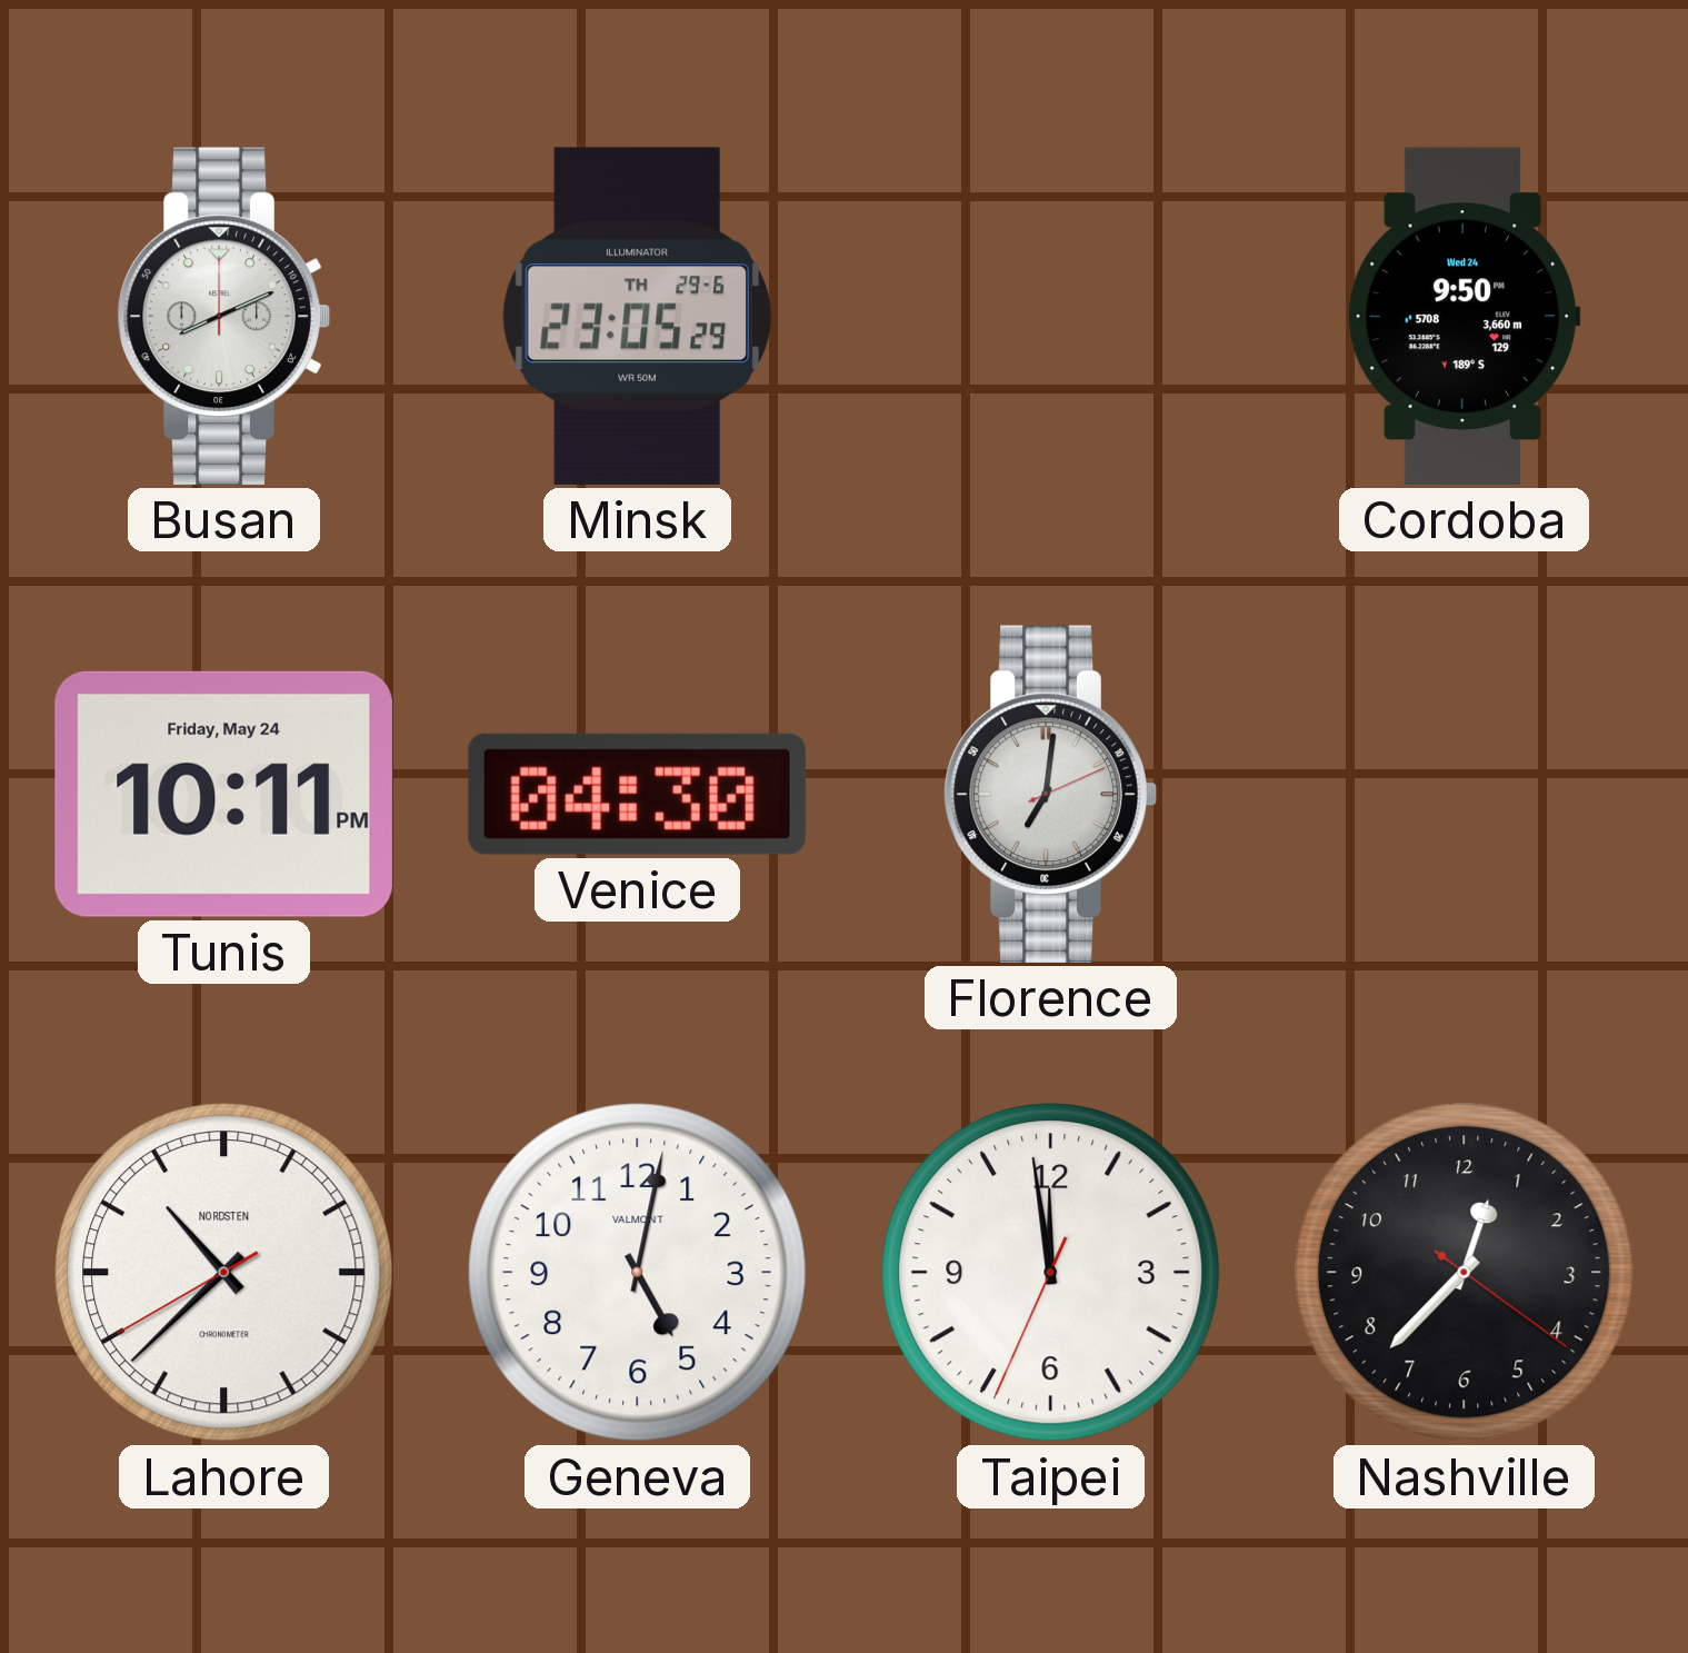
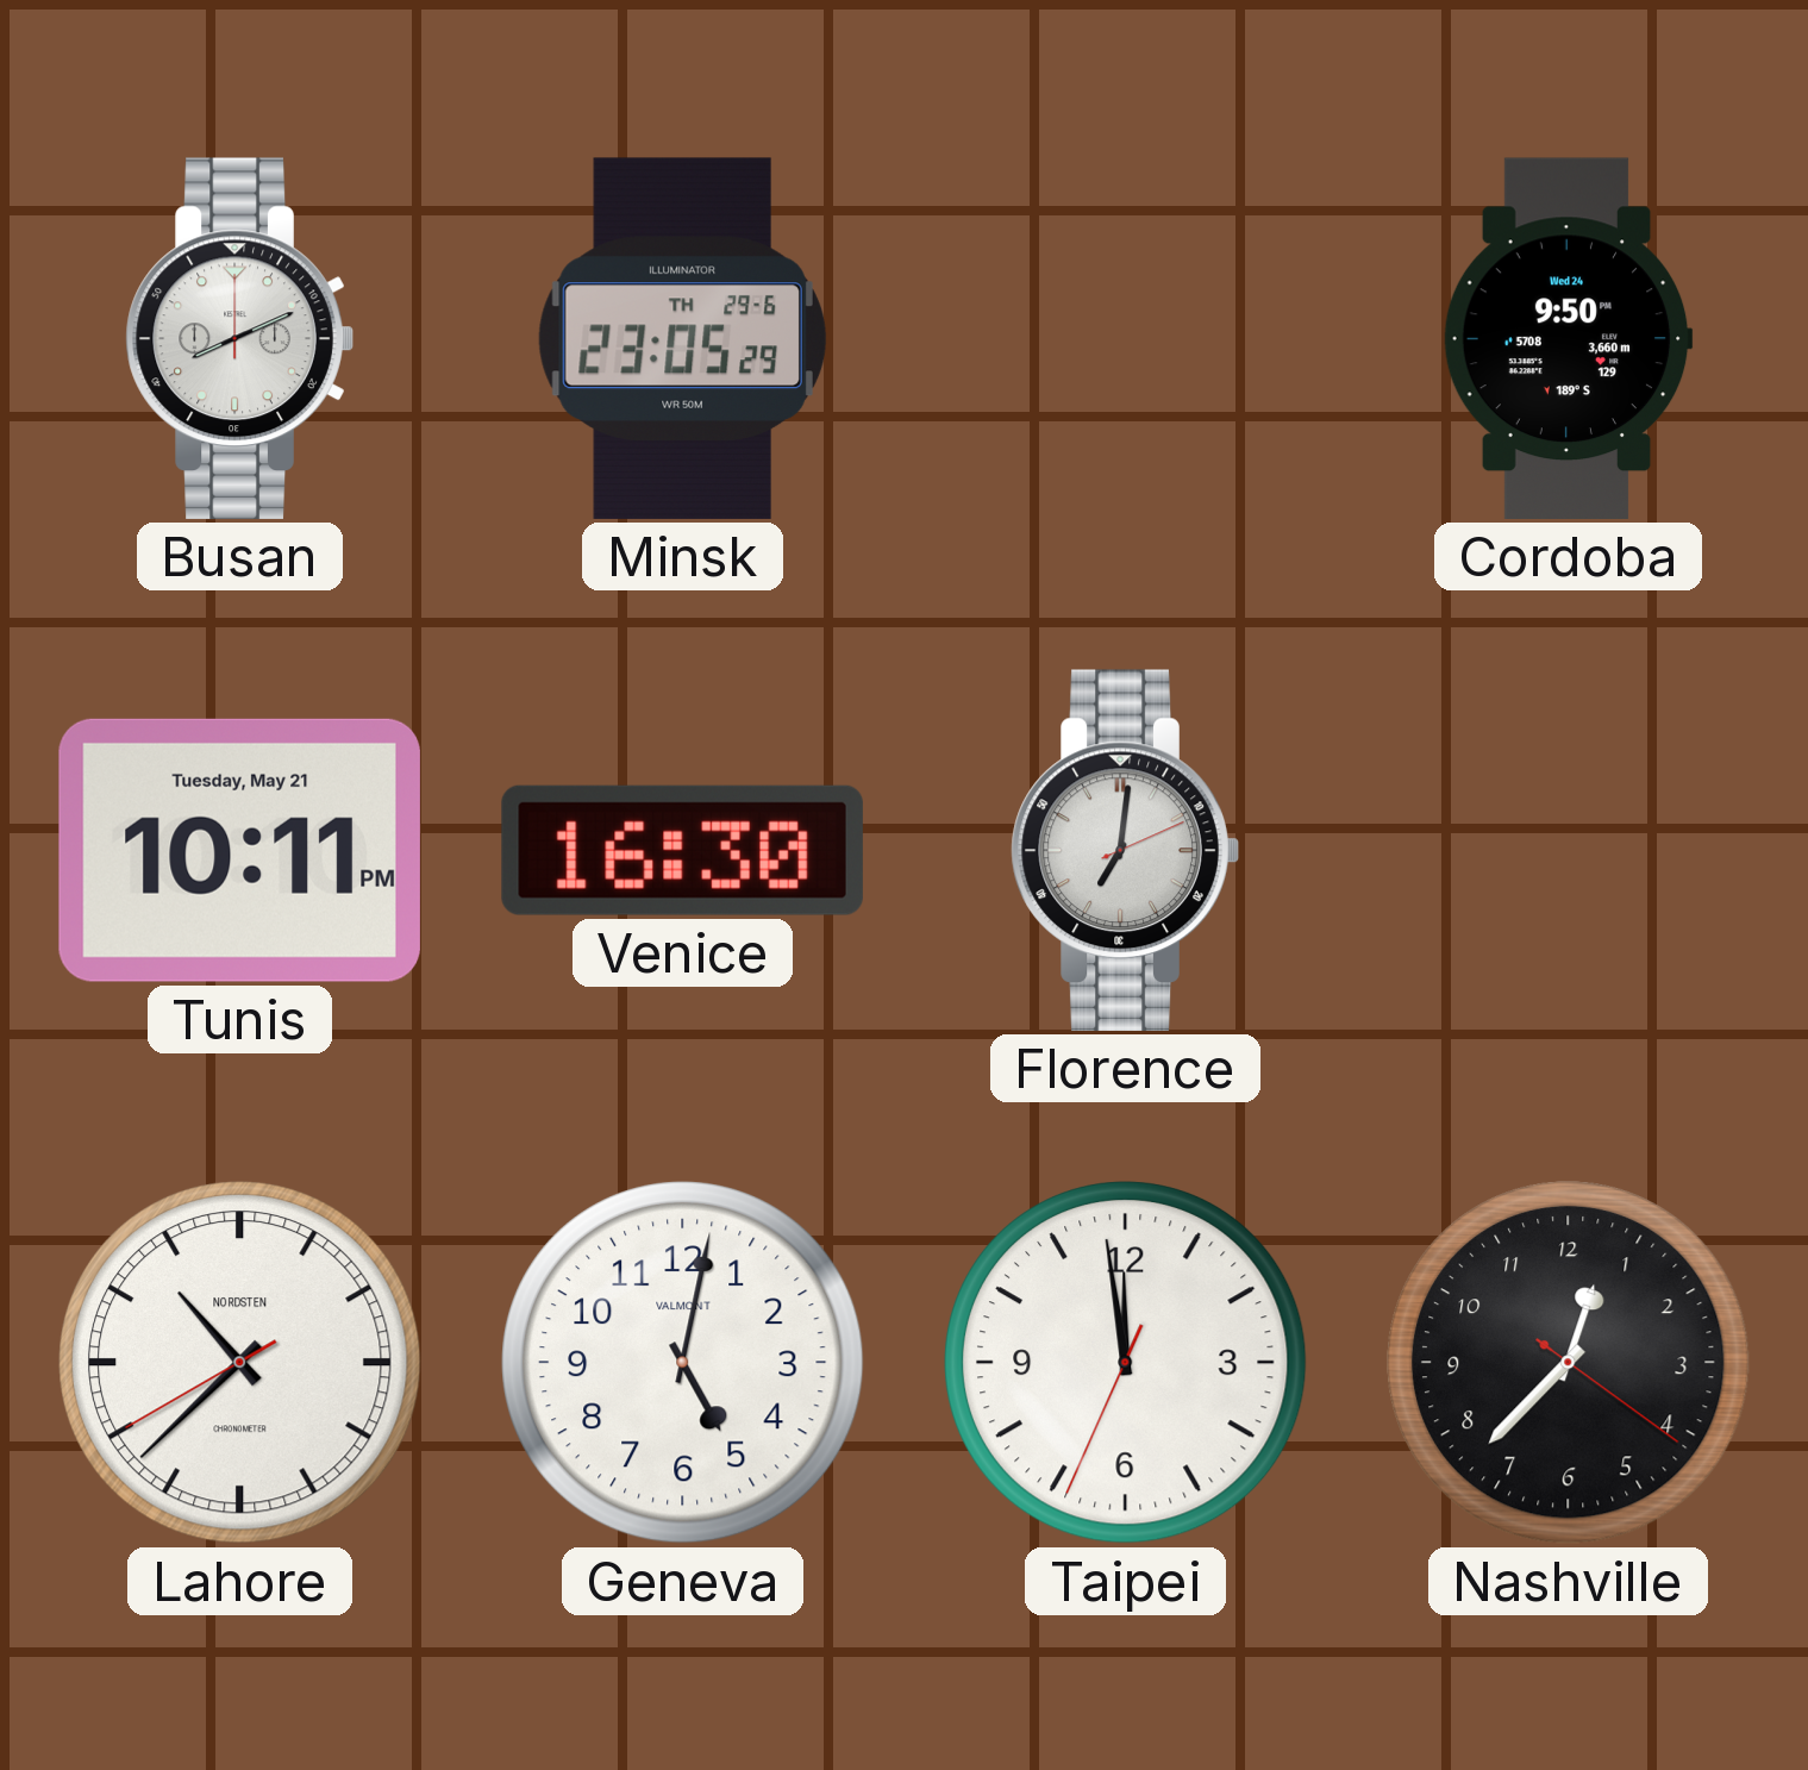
Tunis date: Friday, May 24 -> Tuesday, May 21
Venice: 04:30 -> 16:30
